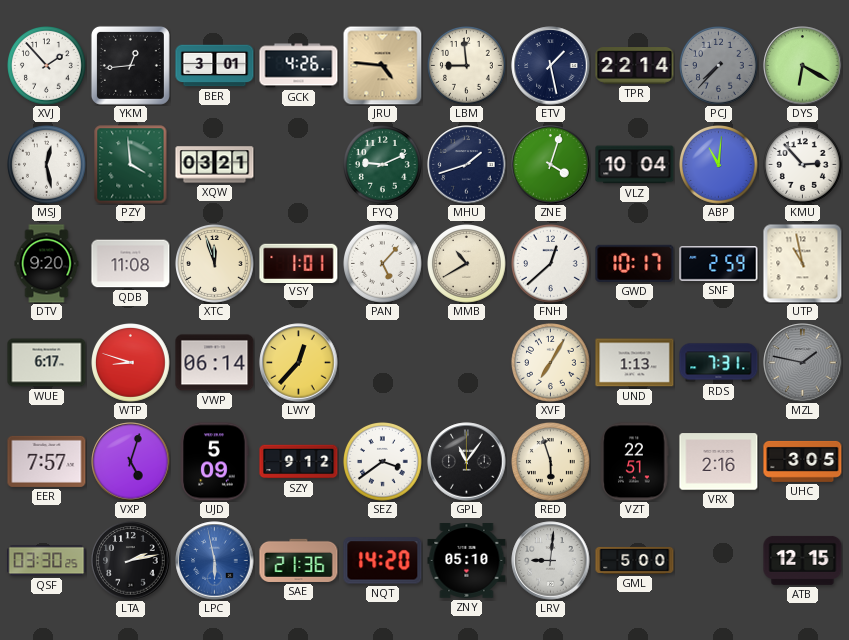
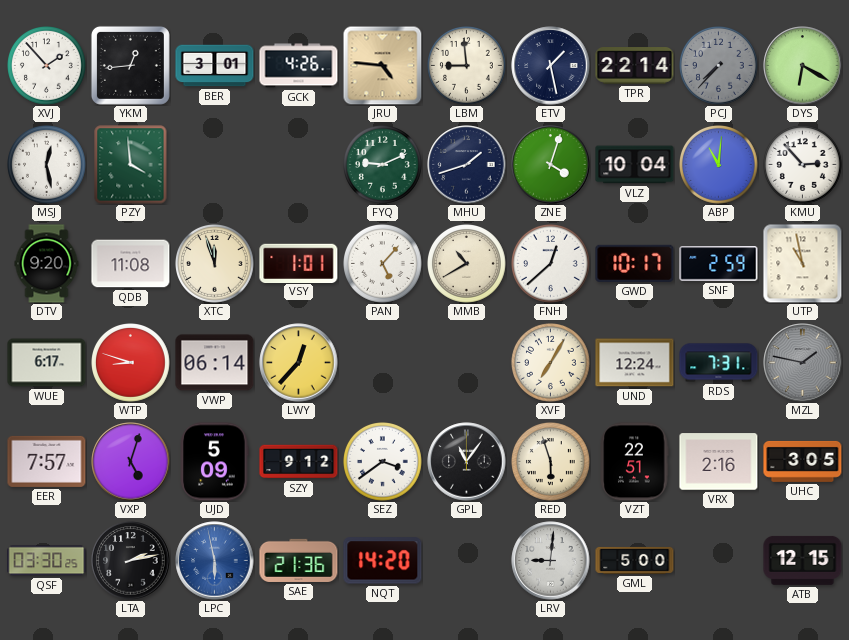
XQW: 03:21 -> none
UND: 1:13 -> 12:24
ZNY: 05:10 -> none
